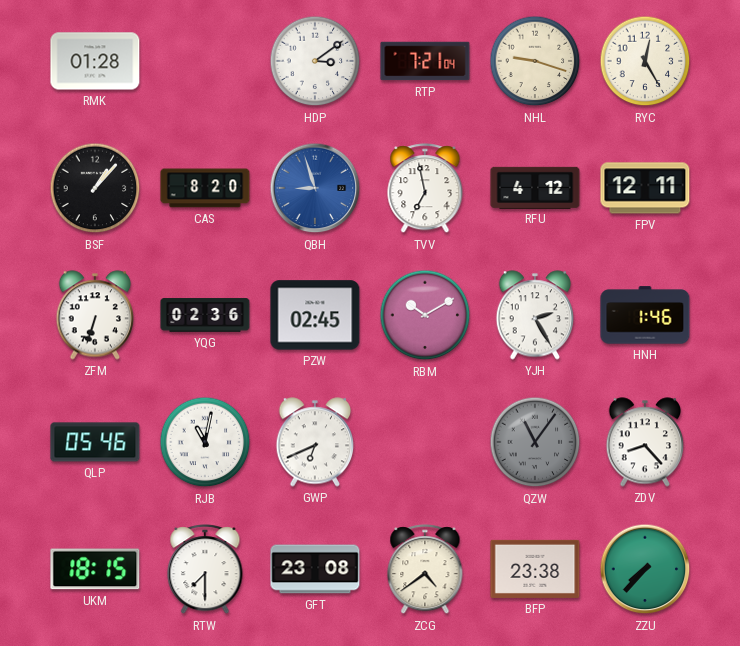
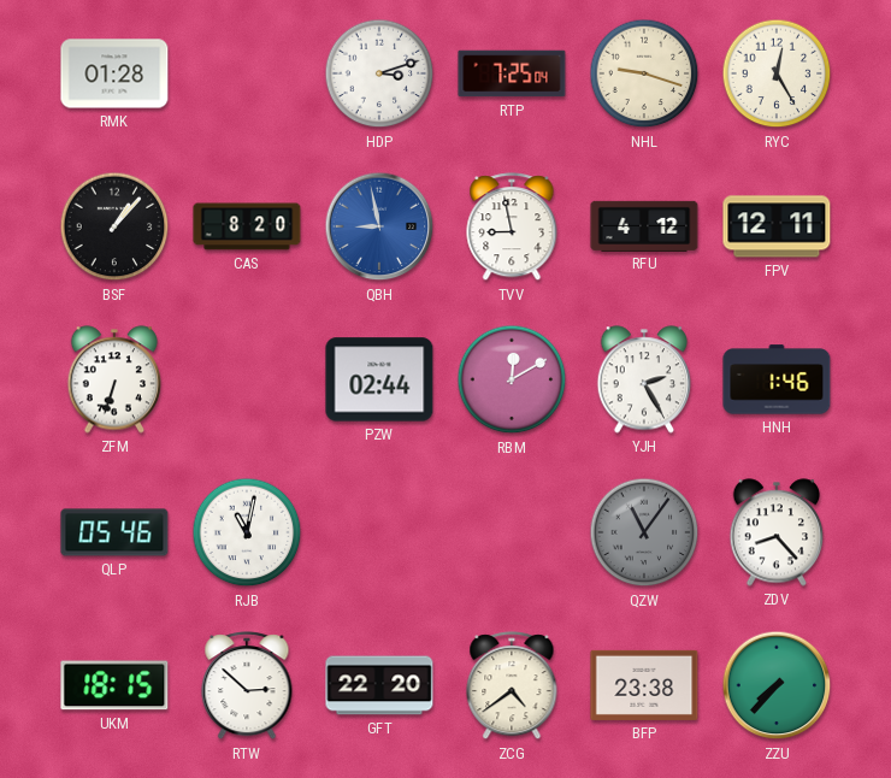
HDP: 3:09 -> 3:12
RTP: 7:21 -> 7:25
QBH: 8:57 -> 8:58
TVV: 6:58 -> 8:58
YQG: 02:36 -> none
PZW: 02:45 -> 02:44
RBM: 10:10 -> 12:10
GWP: 6:41 -> none
RTW: 7:30 -> 2:52
GFT: 23:08 -> 22:20
